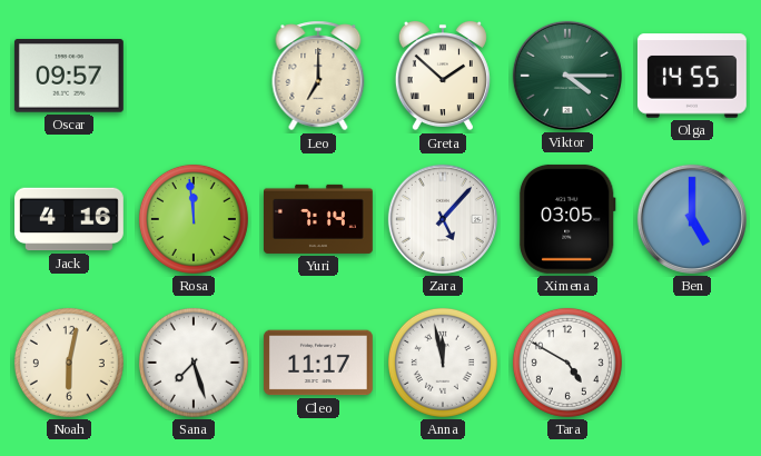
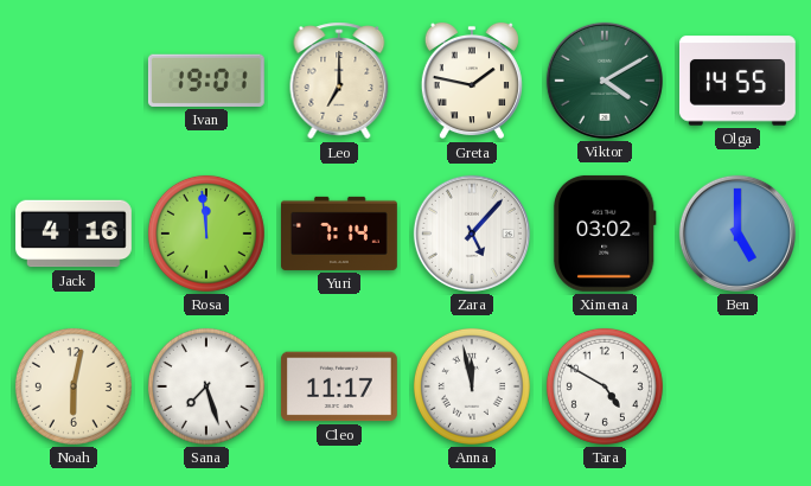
Oscar: 09:57 -> none
Ivan: none -> 19:01
Greta: 1:52 -> 1:47
Viktor: 4:15 -> 4:10
Ximena: 03:05 -> 03:02
